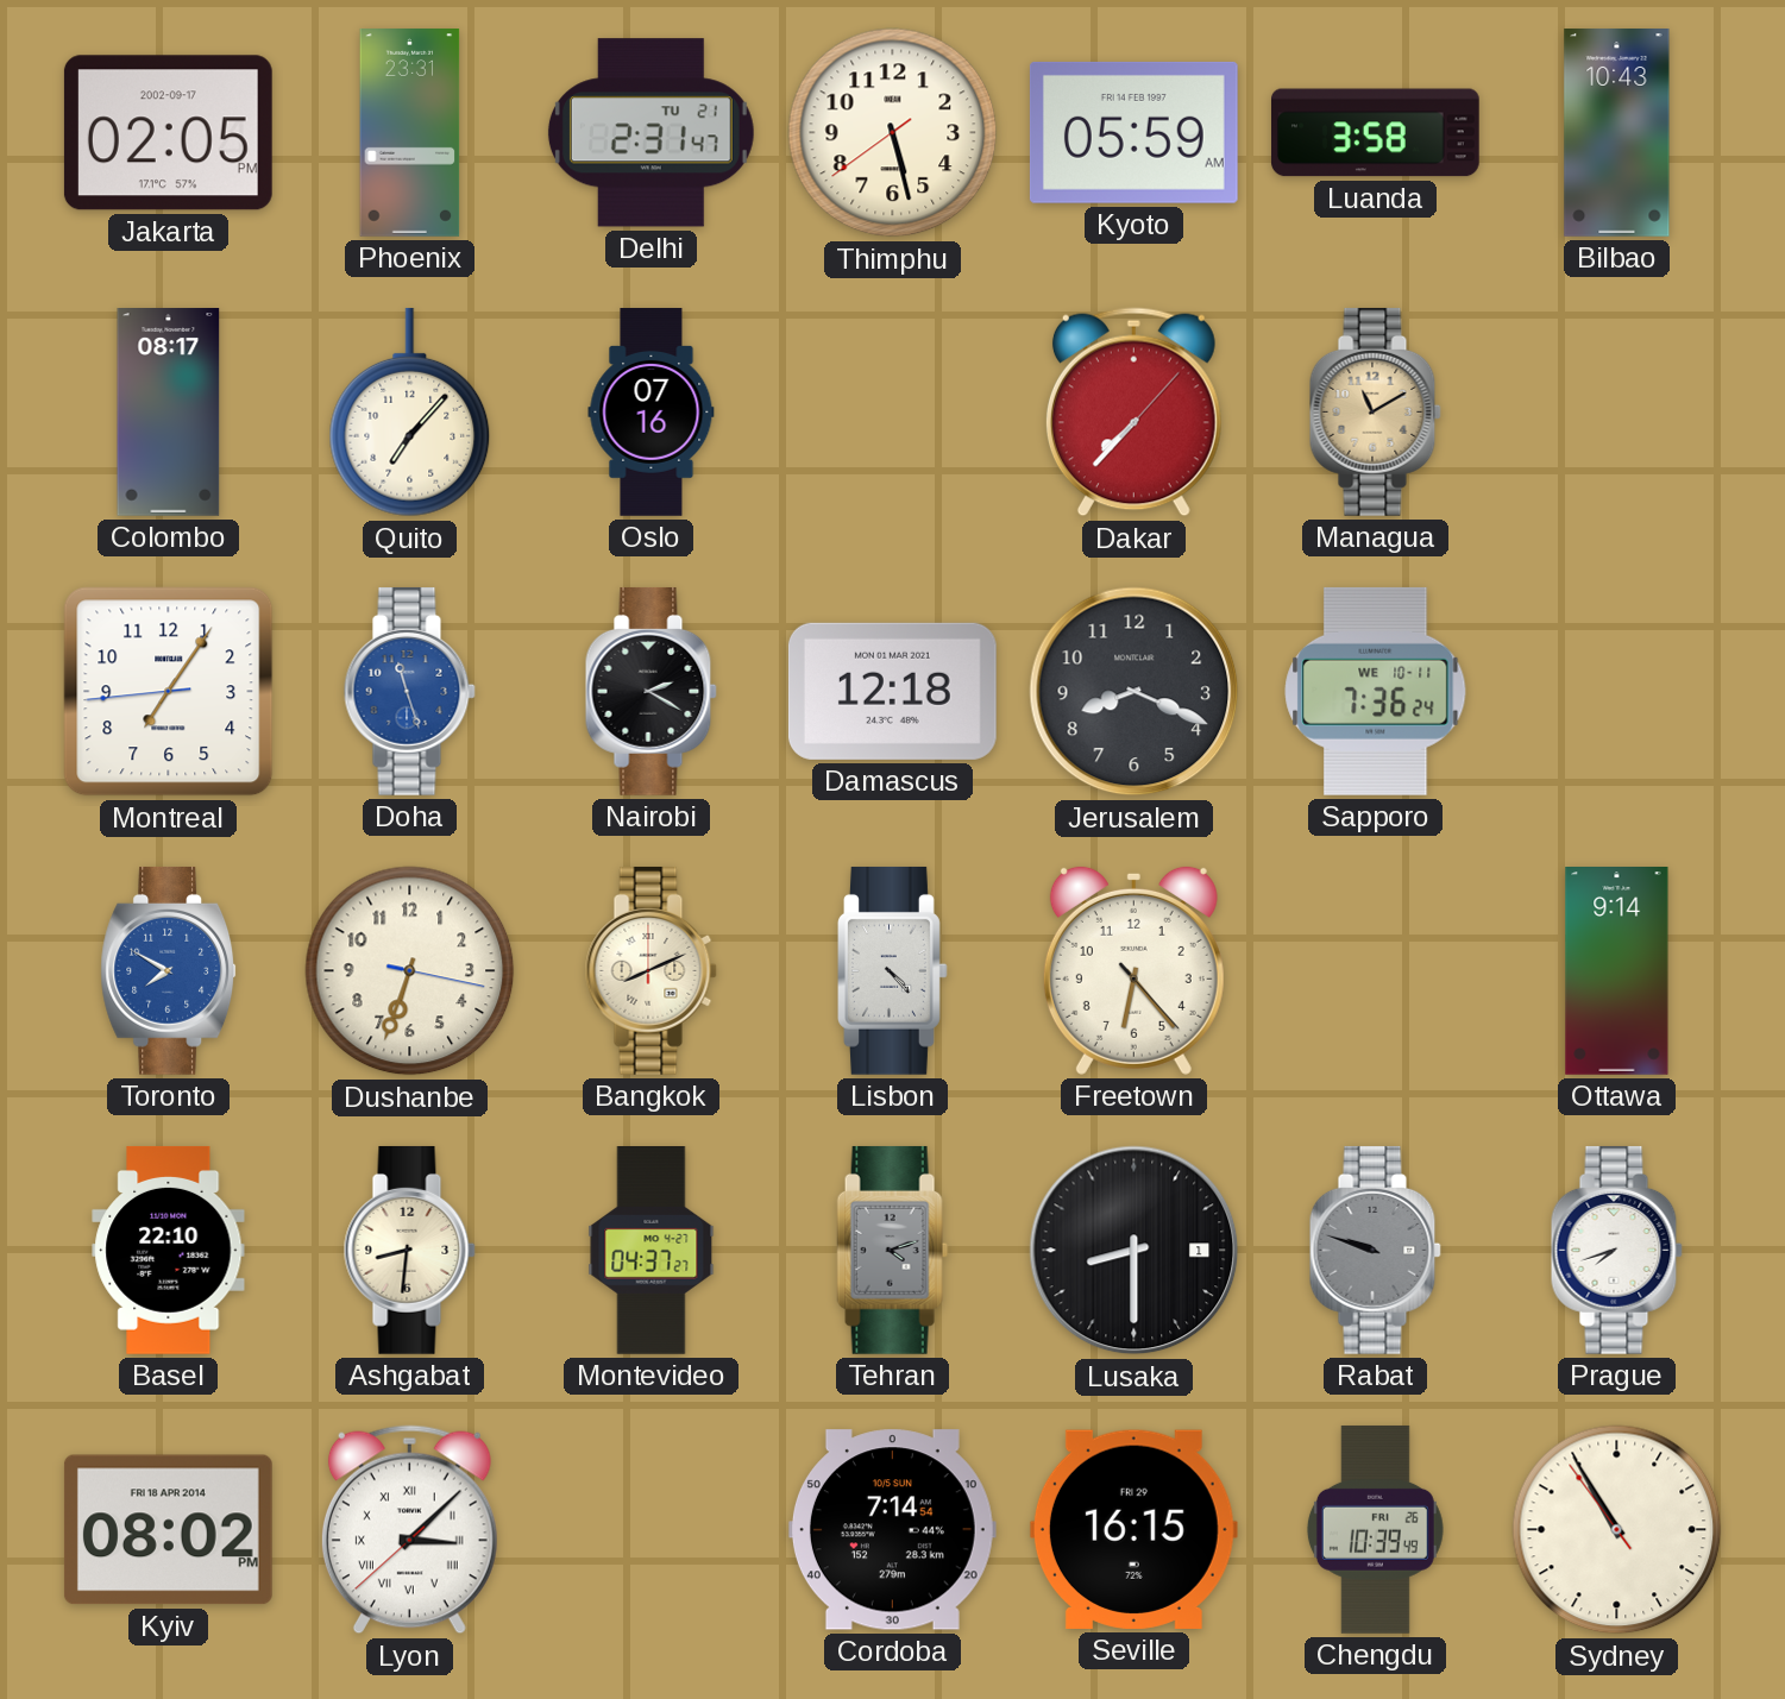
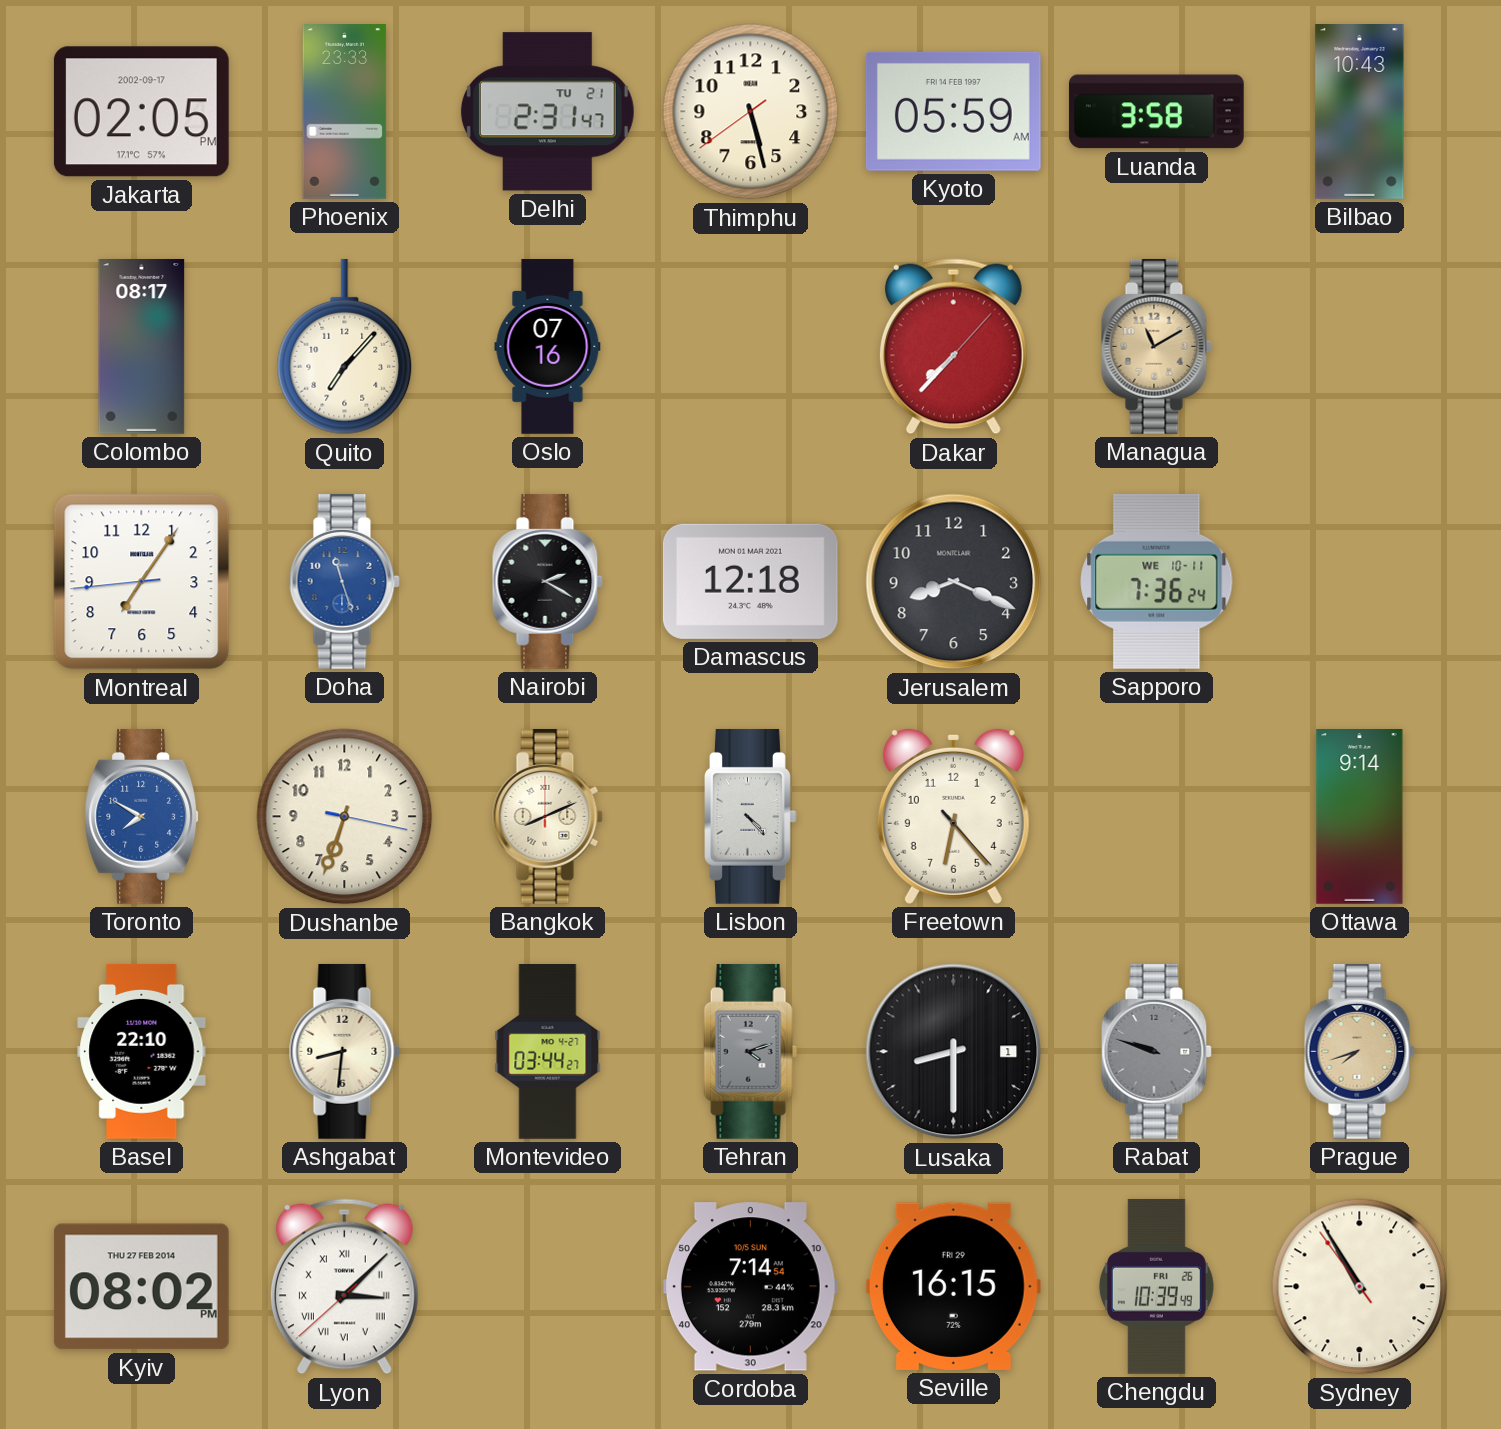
Phoenix: 23:31 -> 23:33
Montevideo: 04:37 -> 03:44
Prague dial: white -> champagne
Kyiv date: FRI 18 APR 2014 -> THU 27 FEB 2014
